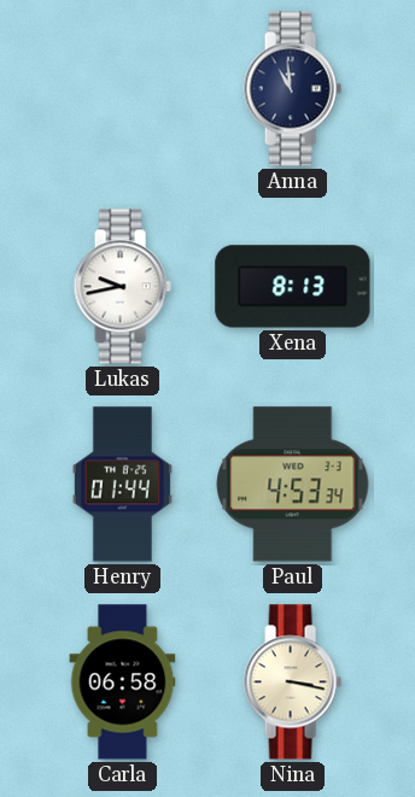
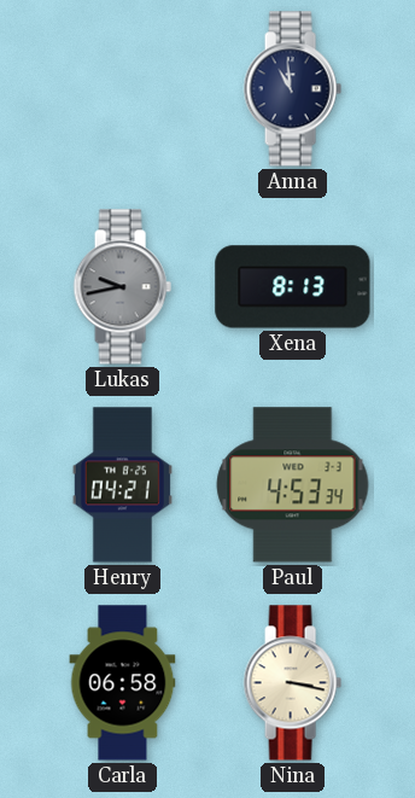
Lukas dial: white -> grey
Henry: 01:44 -> 04:21
